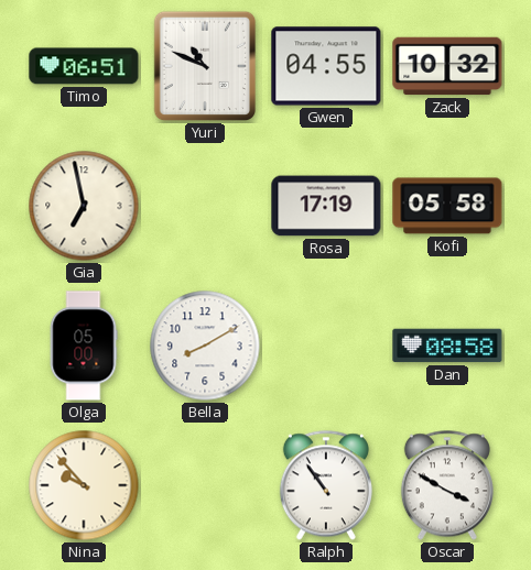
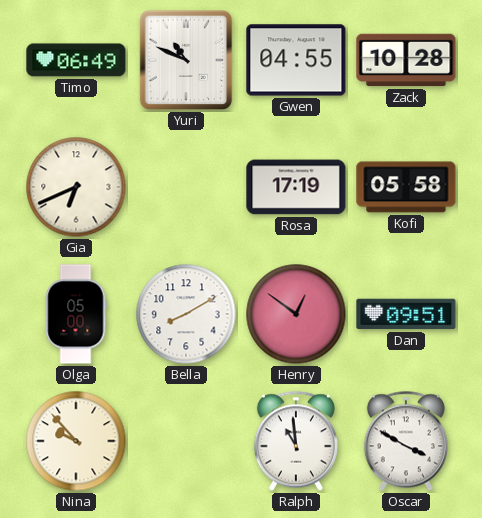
Timo: 06:51 -> 06:49
Zack: 10:32 -> 10:28
Gia: 6:58 -> 6:41
Henry: none -> 12:51
Dan: 08:58 -> 09:51
Ralph: 10:54 -> 10:59
